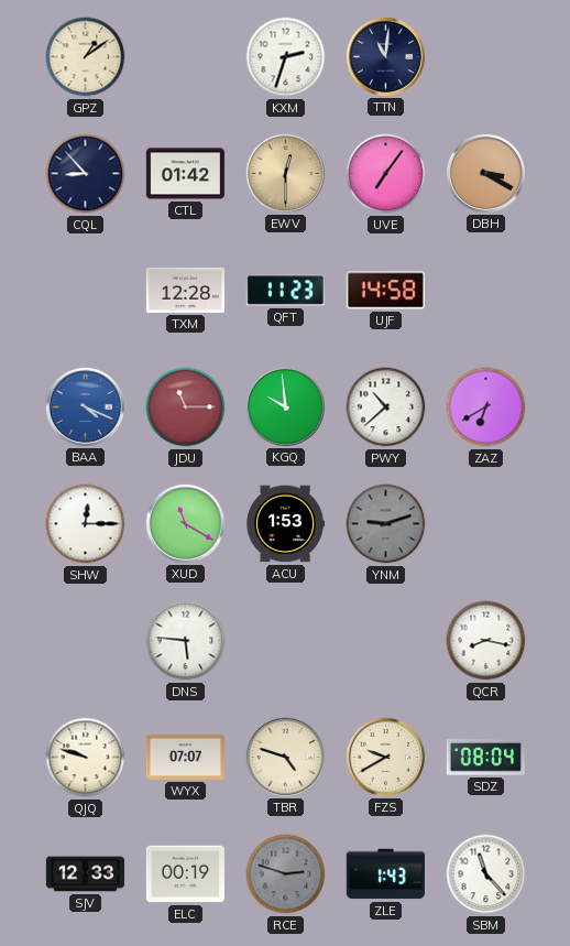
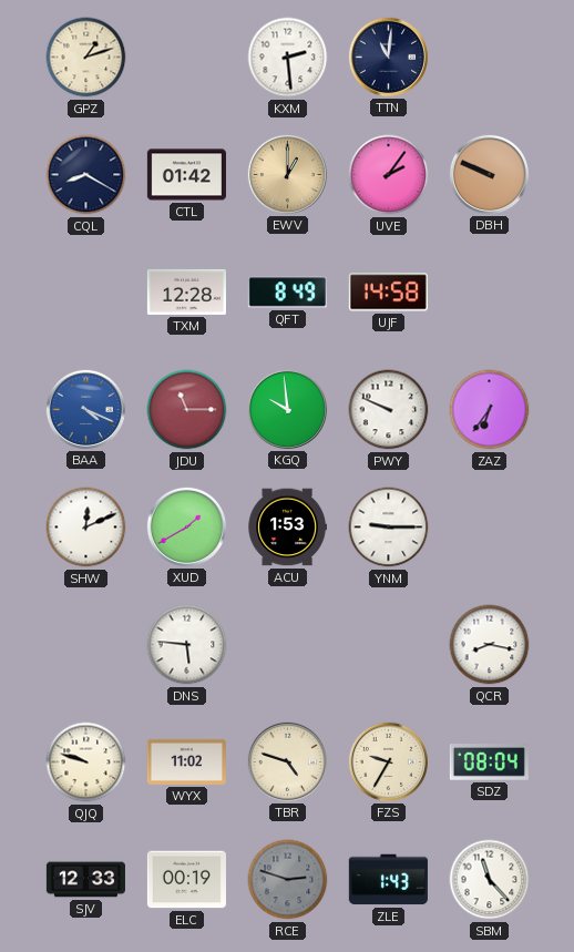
GPZ: 1:09 -> 1:12
KXM: 2:33 -> 2:29
CQL: 8:53 -> 8:20
EWV: 12:30 -> 1:00
UVE: 7:06 -> 2:06
DBH: 3:20 -> 9:49
QFT: 11:23 -> 8:49
PWY: 10:38 -> 9:49
ZAZ: 6:40 -> 6:36
SHW: 12:15 -> 12:11
XUD: 11:20 -> 1:40
YNM: 9:12 -> 9:15
YNM dial: grey -> white
WYX: 07:07 -> 11:02
FZS: 9:40 -> 9:35
